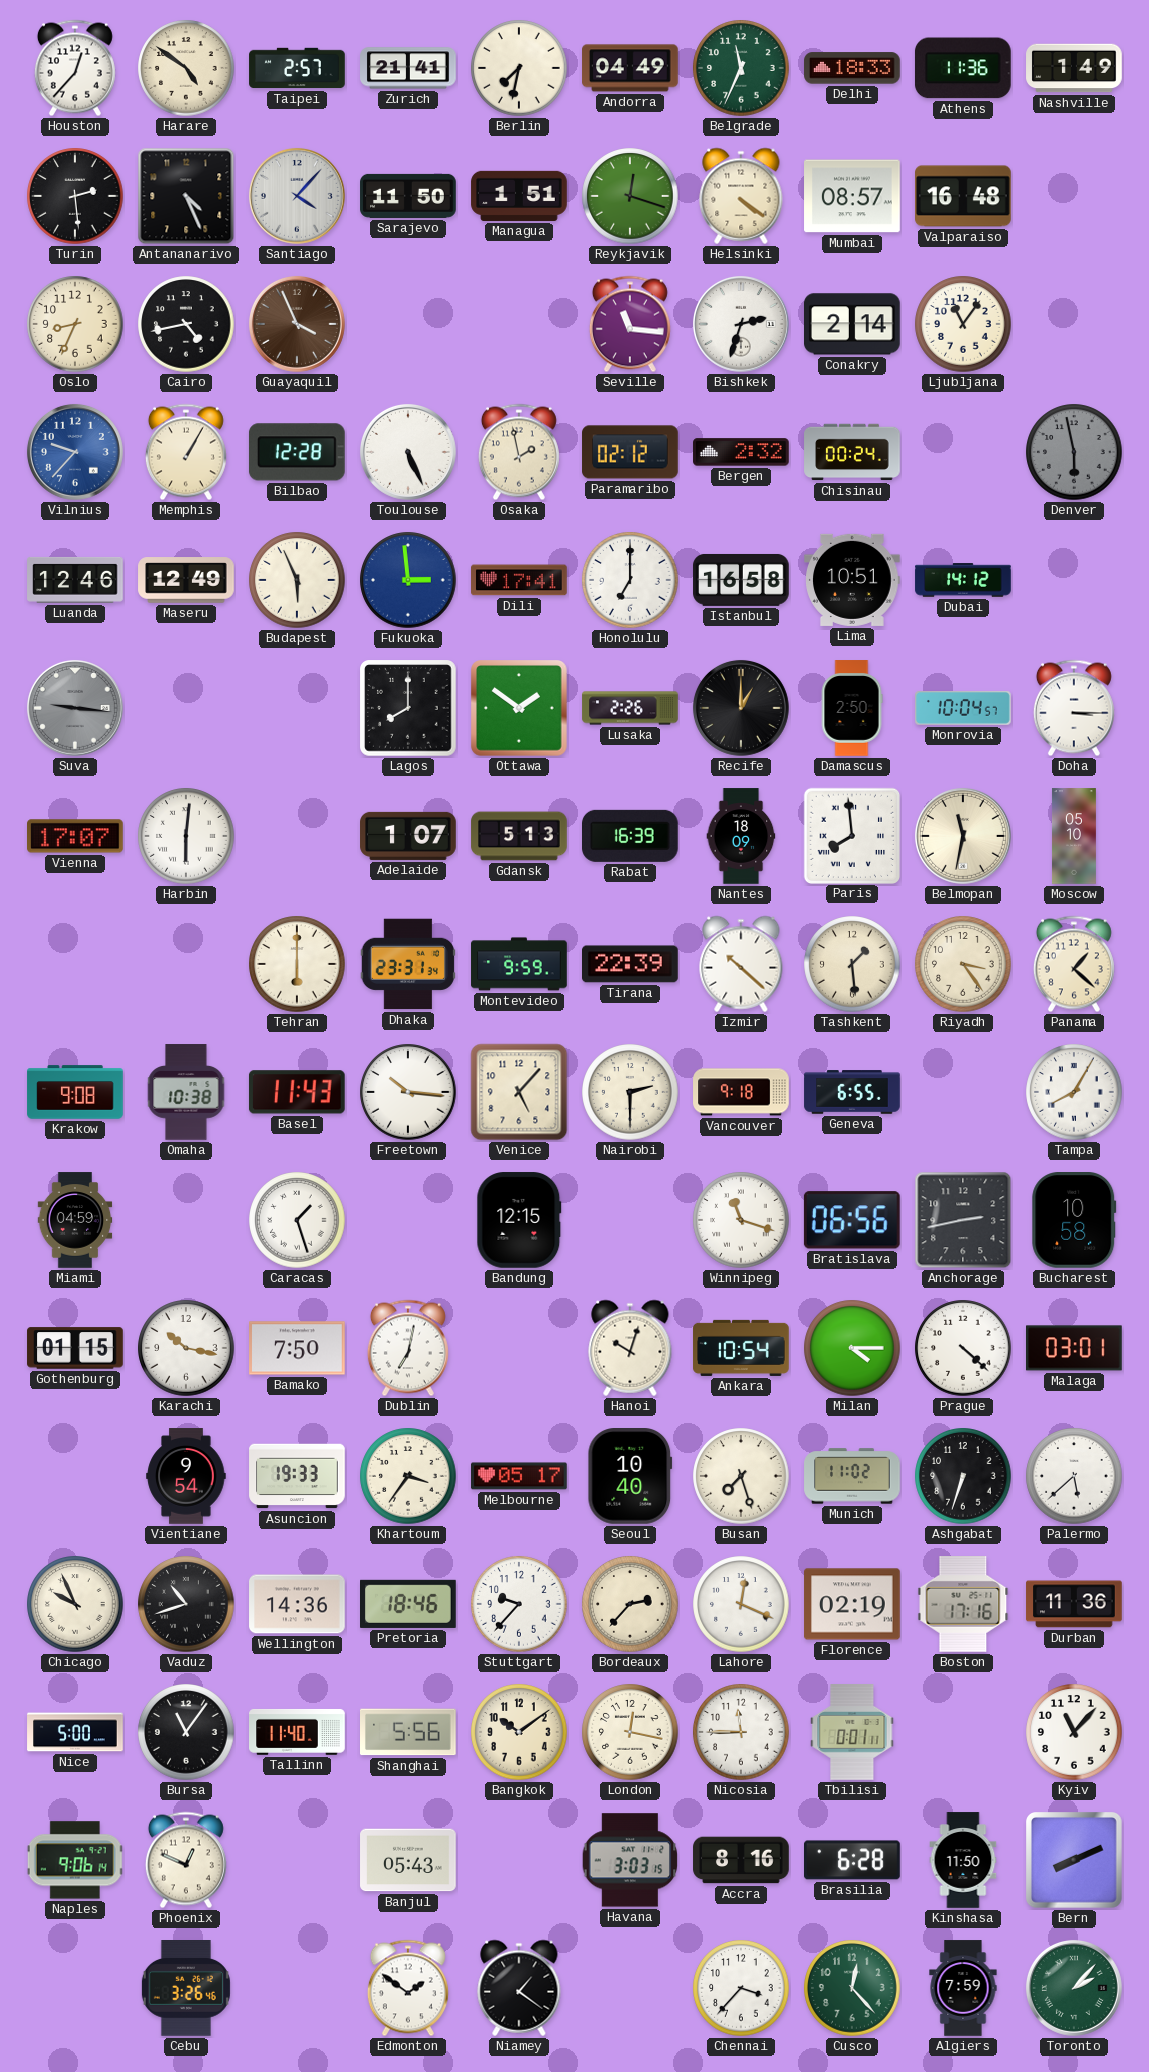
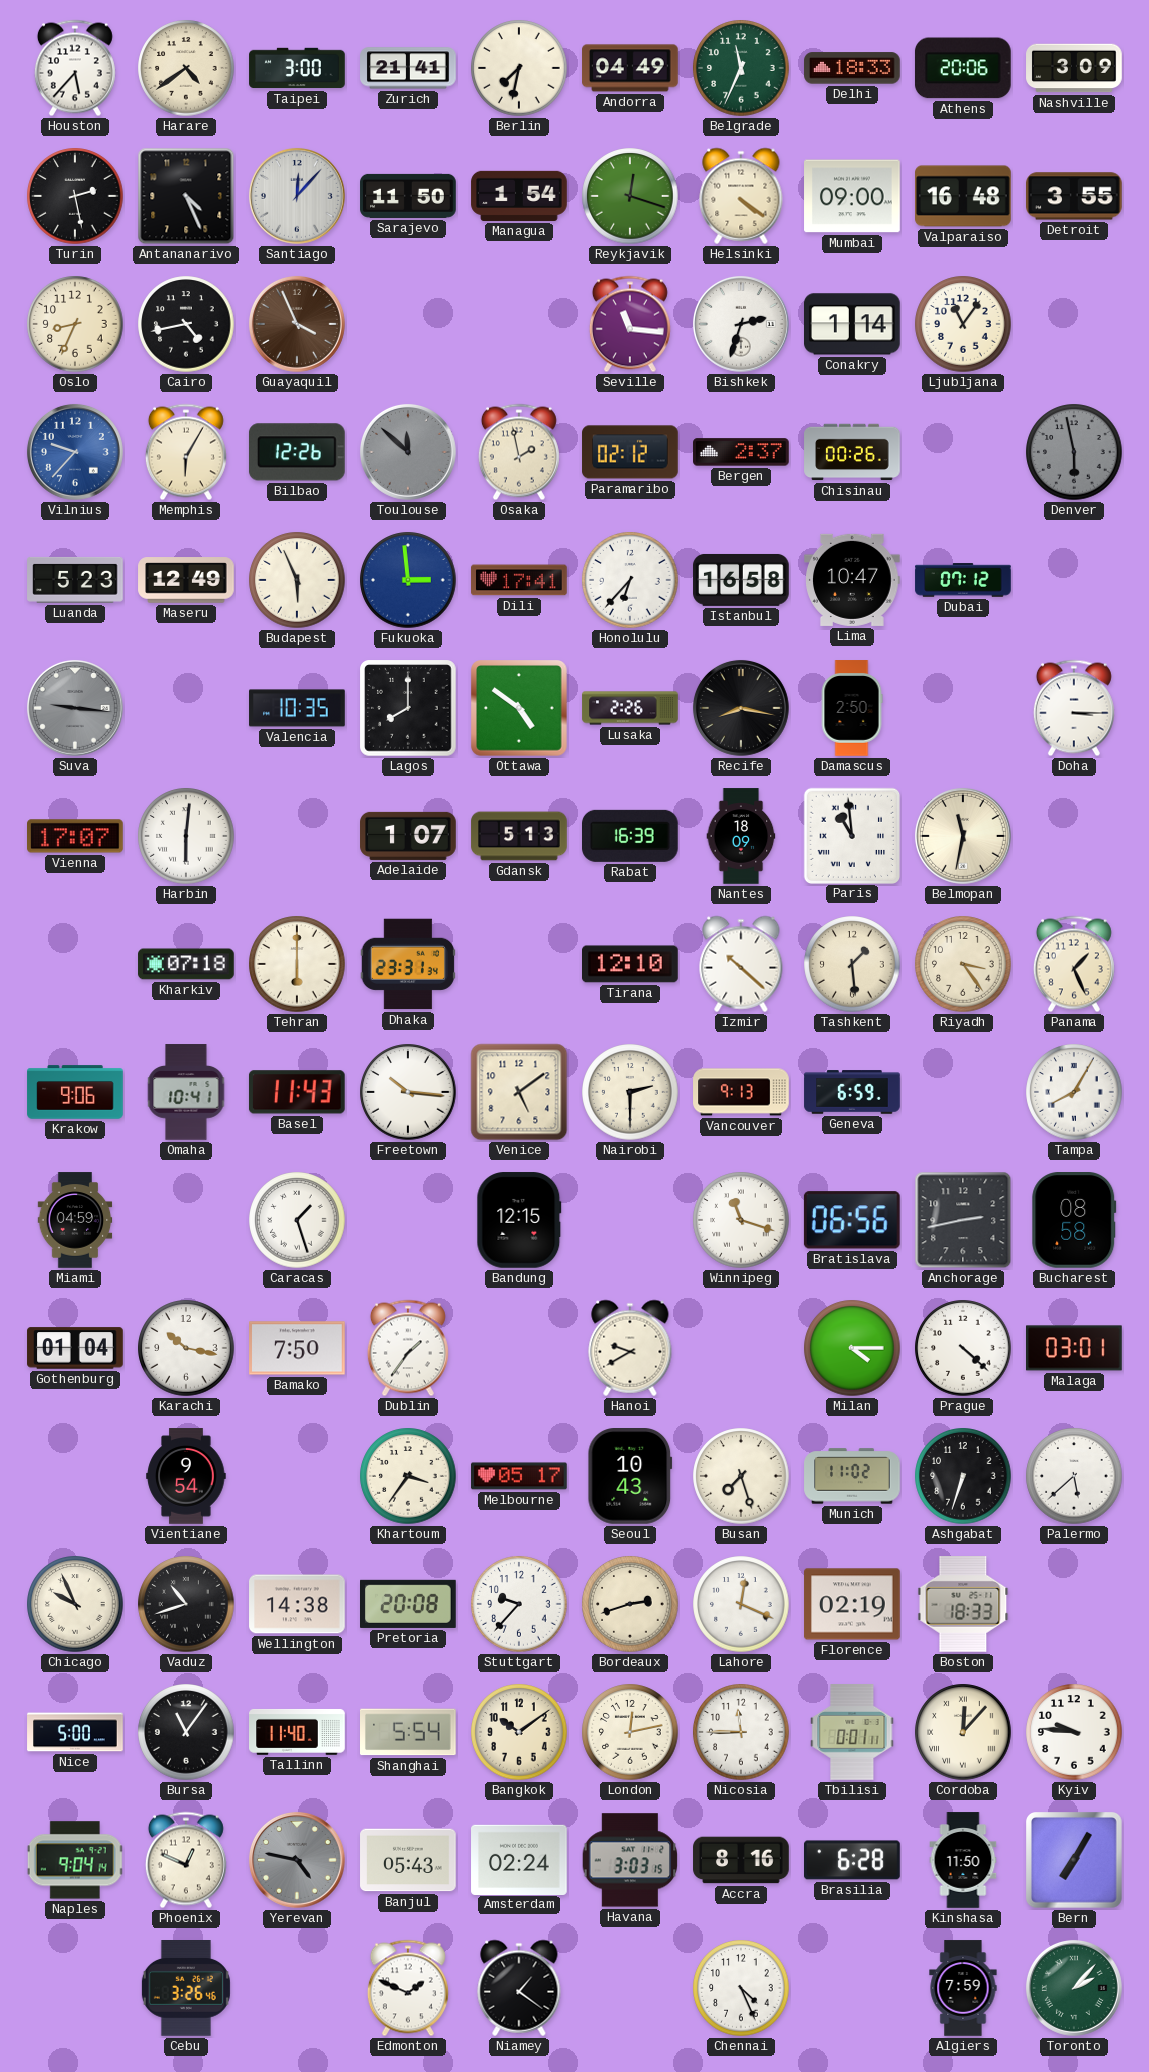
Houston: 12:37 -> 5:37
Harare: 4:51 -> 4:39
Taipei: 2:57 -> 3:00
Athens: 11:36 -> 20:06
Nashville: 1:49 -> 3:09
Turin: 2:29 -> 2:28
Santiago: 4:07 -> 12:07
Managua: 1:51 -> 1:54
Mumbai: 08:57 -> 09:00
Detroit: none -> 3:55
Conakry: 2:14 -> 1:14
Memphis: 1:05 -> 6:05
Bilbao: 12:28 -> 12:26
Toulouse: 5:26 -> 11:52
Toulouse dial: white -> grey
Bergen: 2:32 -> 2:37
Chisinau: 00:24 -> 00:26
Luanda: 12:46 -> 5:23
Honolulu: 7:00 -> 6:37
Lima: 10:51 -> 10:47
Dubai: 14:12 -> 07:12
Valencia: none -> 10:35
Ottawa: 1:51 -> 4:51
Recife: 1:00 -> 8:17
Monrovia: 10:04 -> none
Paris: 7:59 -> 10:59
Moscow: 05:10 -> none
Kharkiv: none -> 07:18
Montevideo: 9:59 -> none
Tirana: 22:39 -> 12:10
Panama: 1:22 -> 1:26
Krakow: 9:08 -> 9:06
Omaha: 10:38 -> 10:41
Venice: 5:07 -> 5:09
Vancouver: 9:18 -> 9:13
Geneva: 6:55 -> 6:59
Bucharest: 10:58 -> 08:58
Gothenburg: 01:15 -> 01:04
Dublin: 7:02 -> 1:36
Hanoi: 10:03 -> 9:40
Ankara: 10:54 -> none
Asuncion: 19:33 -> none
Seoul: 10:40 -> 10:43
Wellington: 14:36 -> 14:38
Pretoria: 18:46 -> 20:08
Bordeaux: 2:37 -> 2:42
Boston: 17:16 -> 18:33
Durban: 11:36 -> none
Shanghai: 5:56 -> 5:54
London: 12:17 -> 12:13
Cordoba: none -> 12:07
Kyiv: 11:07 -> 9:46
Naples: 9:06 -> 9:04
Yerevan: none -> 4:47
Amsterdam: none -> 02:24
Bern: 8:11 -> 7:05
Edmonton: 1:51 -> 1:49
Chennai: 3:37 -> 4:26
Cusco: 12:23 -> none
